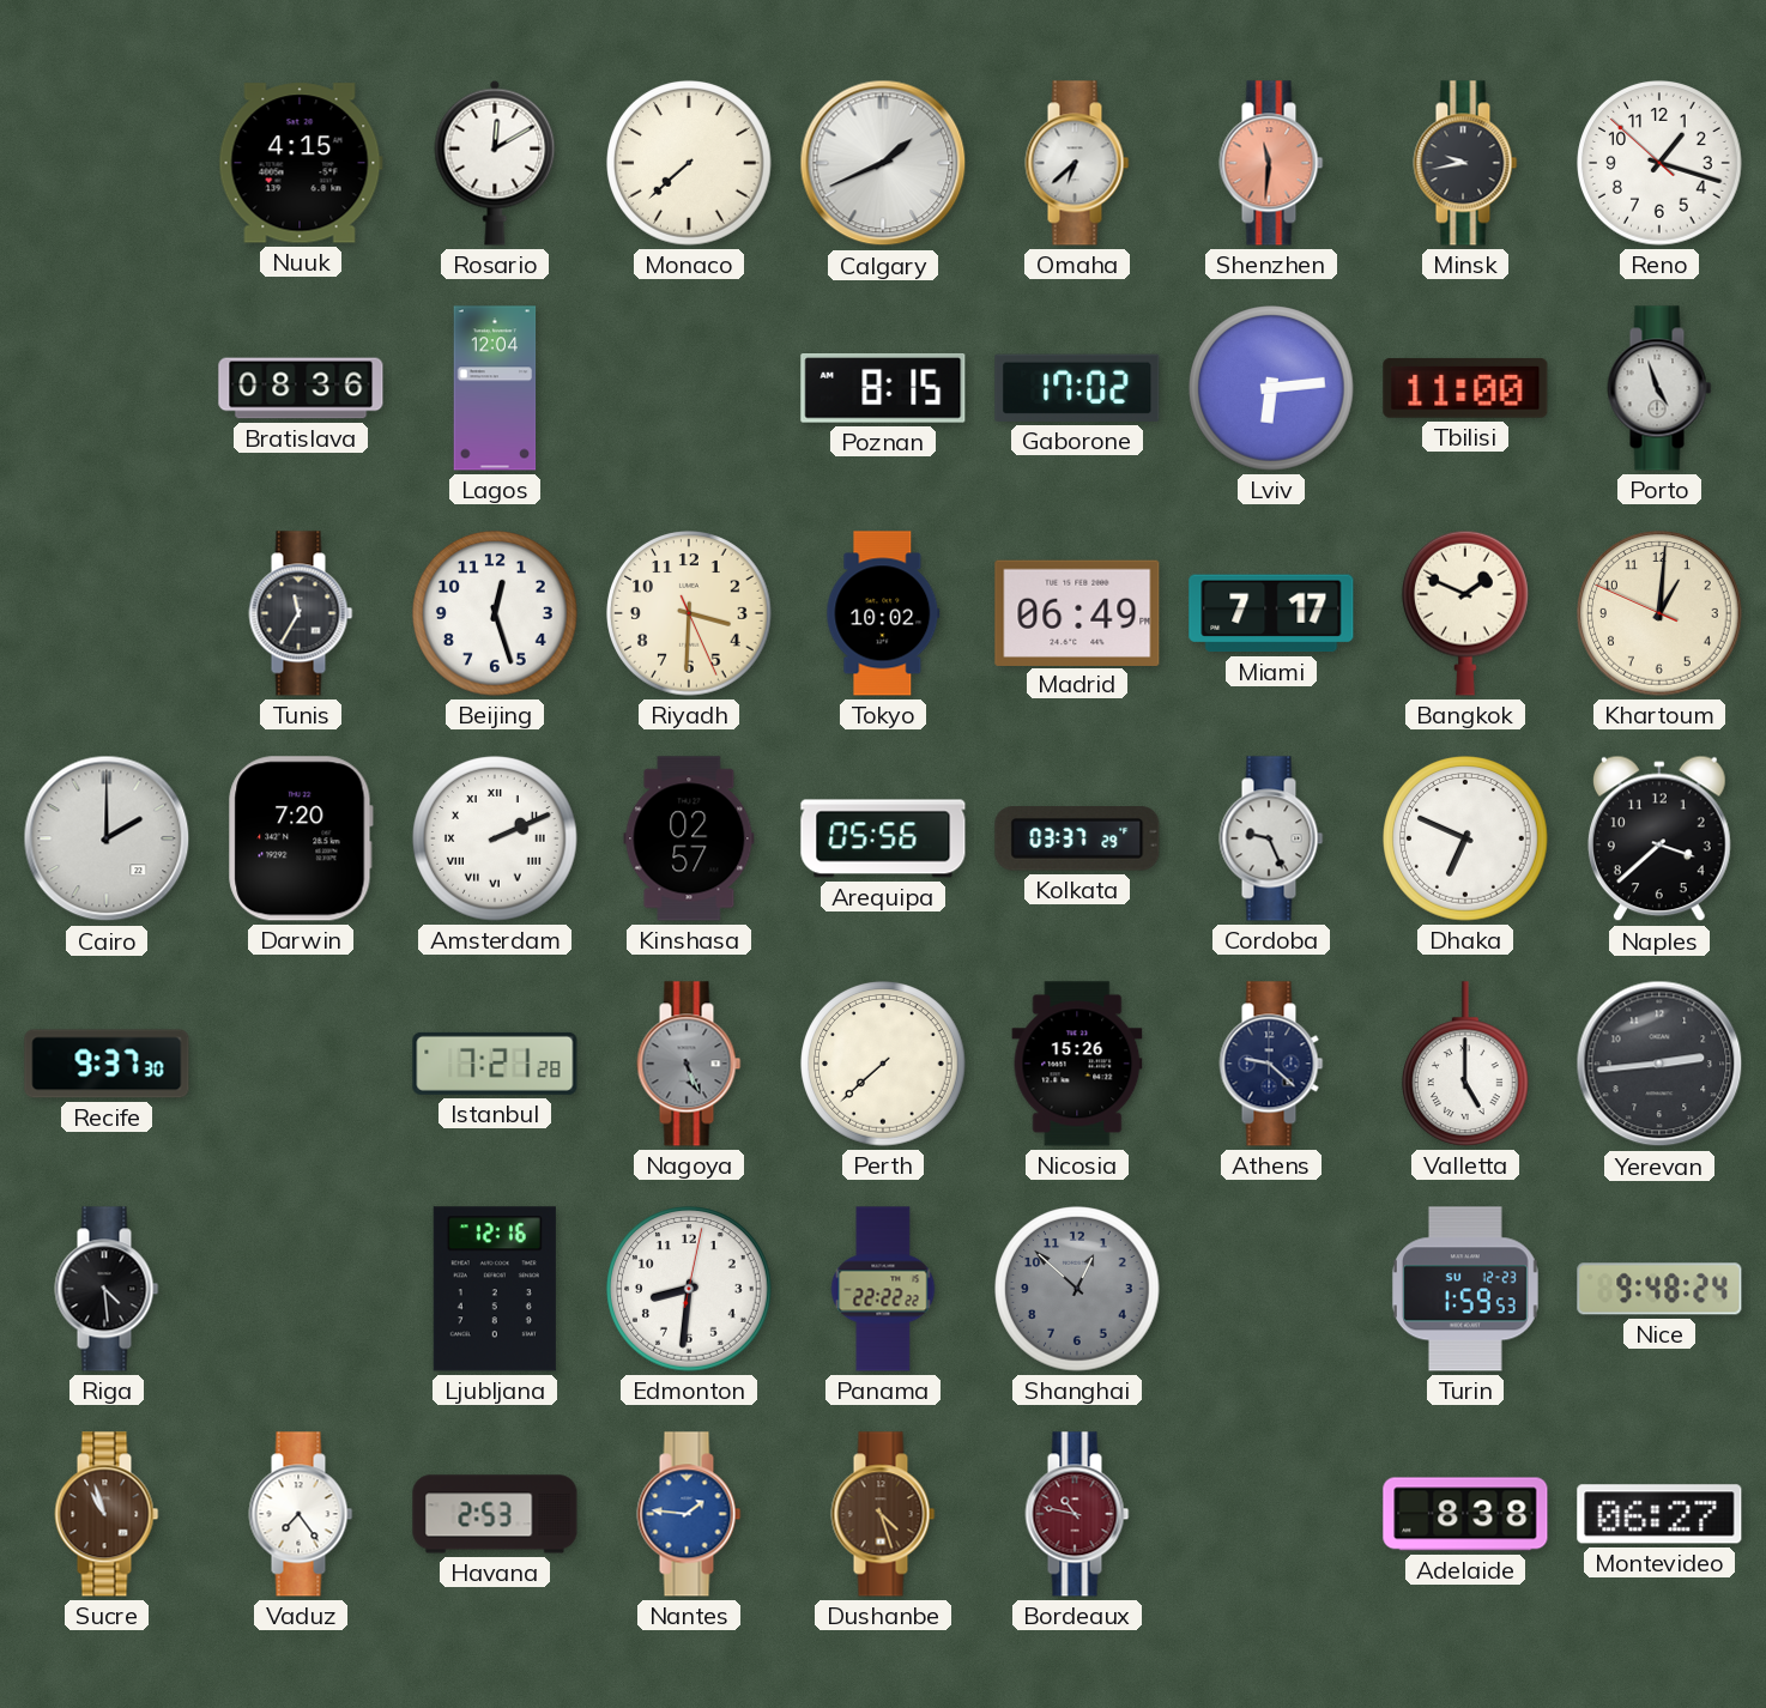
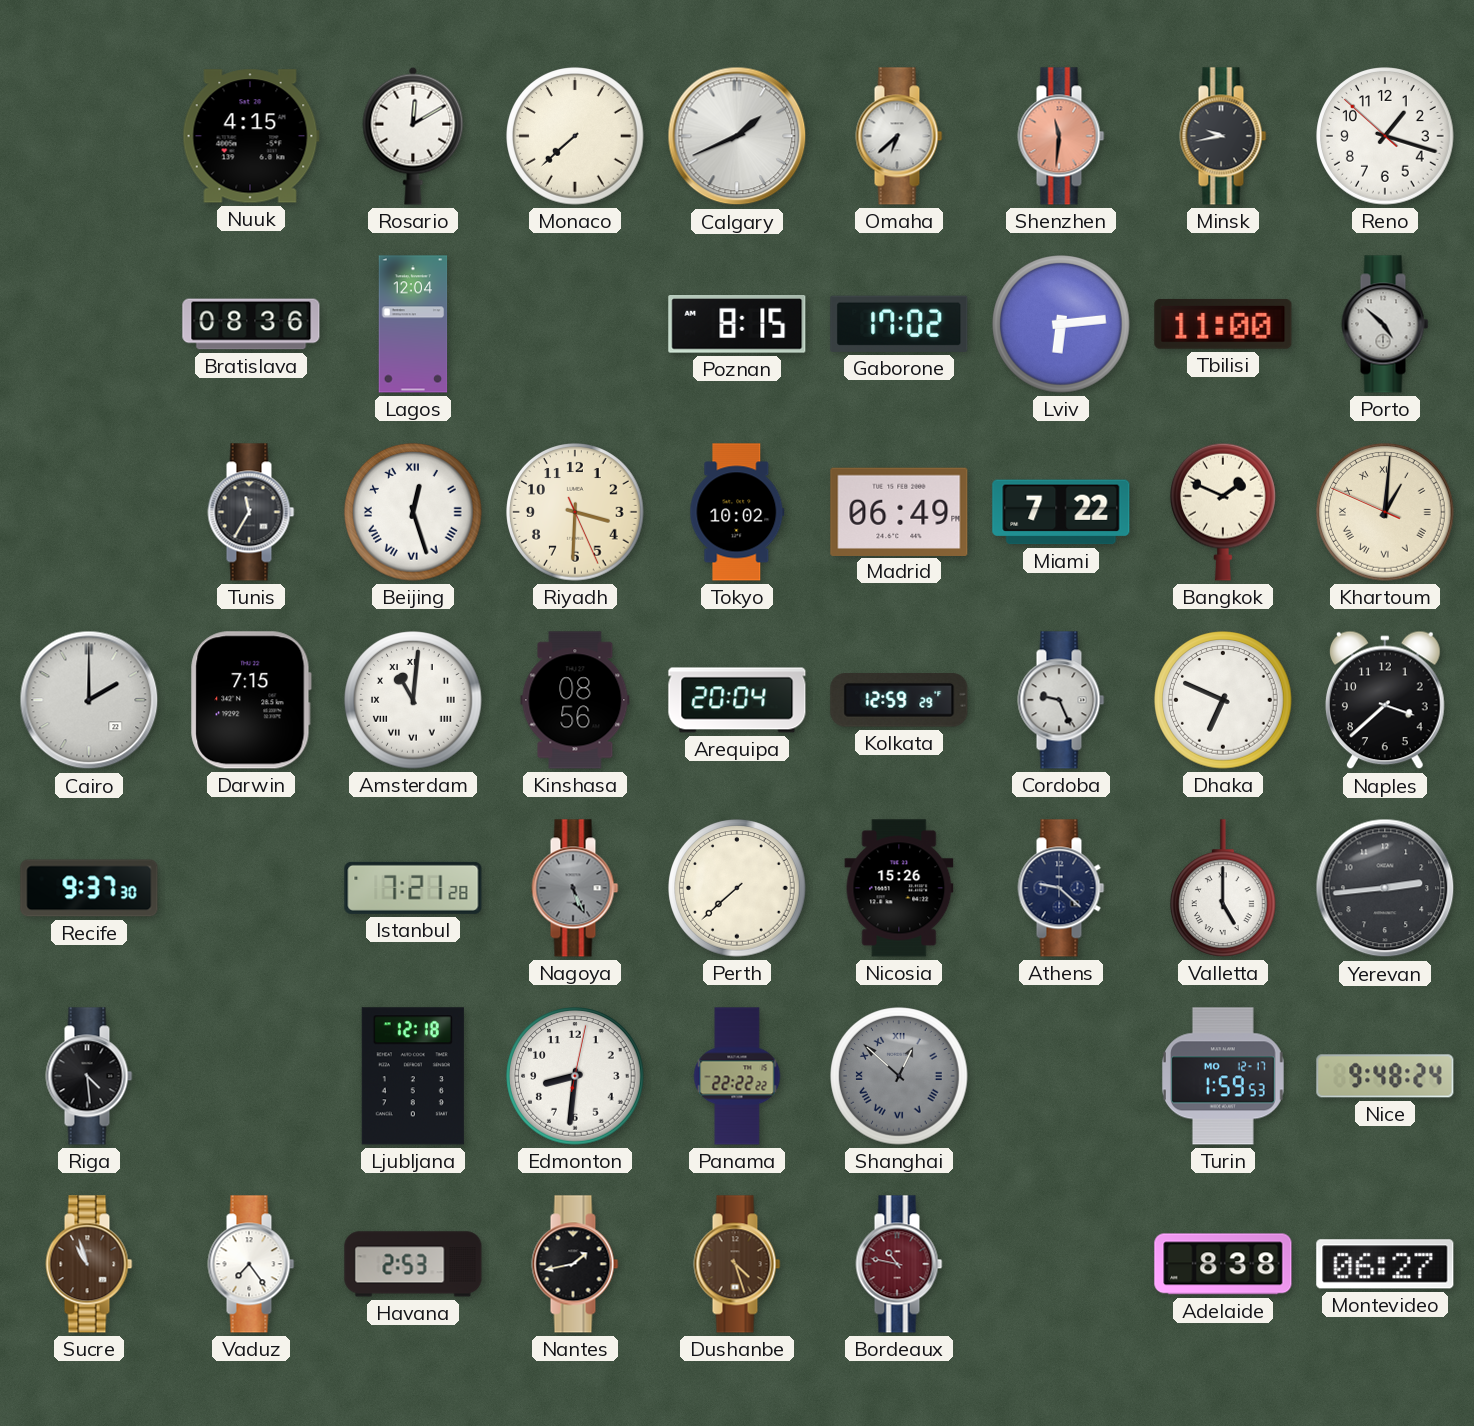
Porto: 4:57 -> 4:52
Beijing numerals: Arabic -> Roman
Miami: 7:17 -> 7:22
Khartoum numerals: Arabic -> Roman
Darwin: 7:20 -> 7:15
Amsterdam: 2:11 -> 11:01
Kinshasa: 02:57 -> 08:56
Arequipa: 05:56 -> 20:04
Kolkata: 03:37 -> 12:59
Ljubljana: 12:16 -> 12:18
Shanghai numerals: Arabic -> Roman
Turin date: SU 12-23 -> MO 12-17
Nantes: 1:46 -> 1:43
Nantes dial: blue -> black
